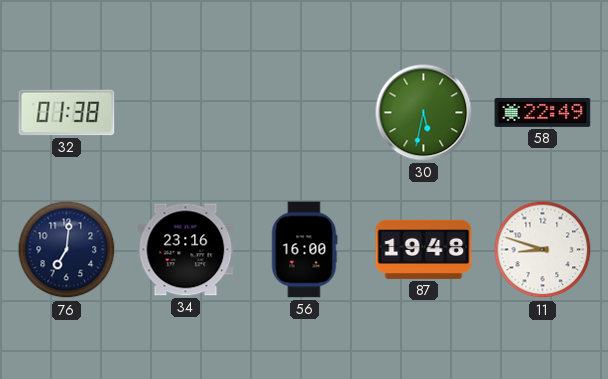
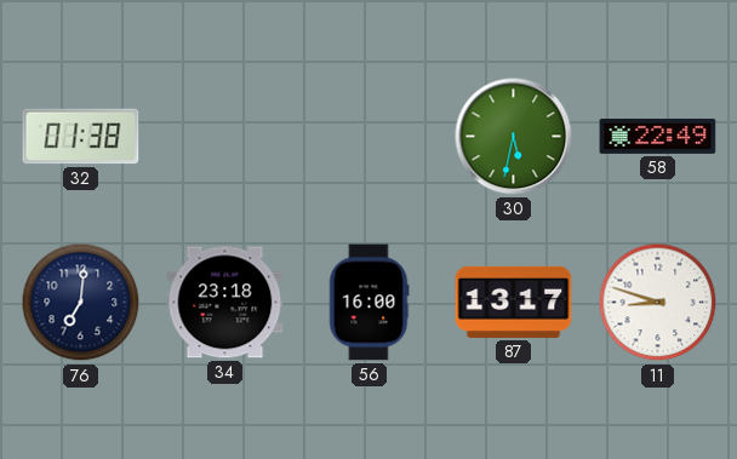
34: 23:16 -> 23:18
87: 19:48 -> 13:17
